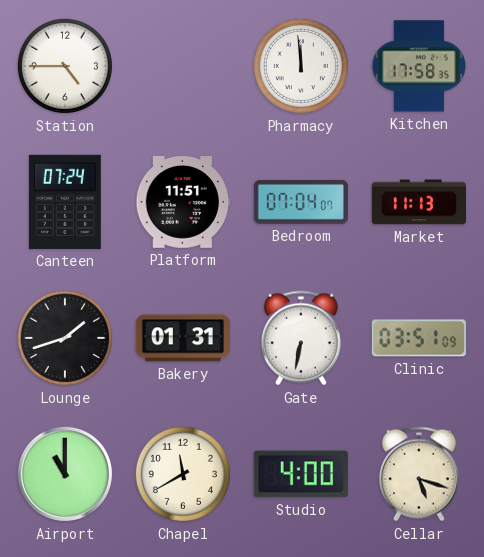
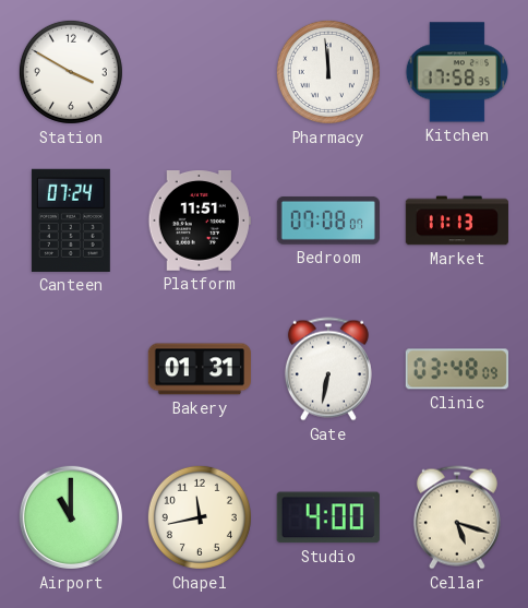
Station: 4:45 -> 3:50
Bedroom: 07:04 -> 07:08
Lounge: 1:42 -> none
Clinic: 03:51 -> 03:48
Chapel: 11:40 -> 11:43
